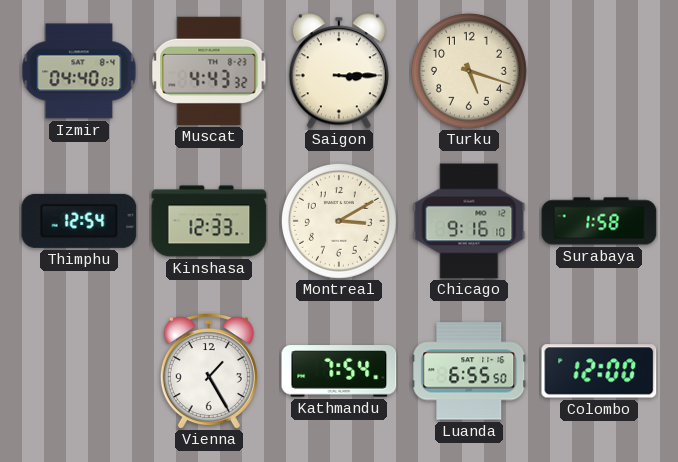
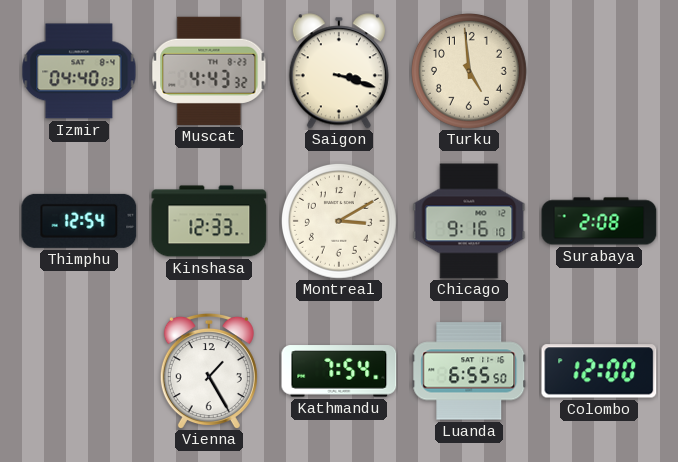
Saigon: 3:15 -> 3:18
Turku: 5:18 -> 4:59
Surabaya: 1:58 -> 2:08
